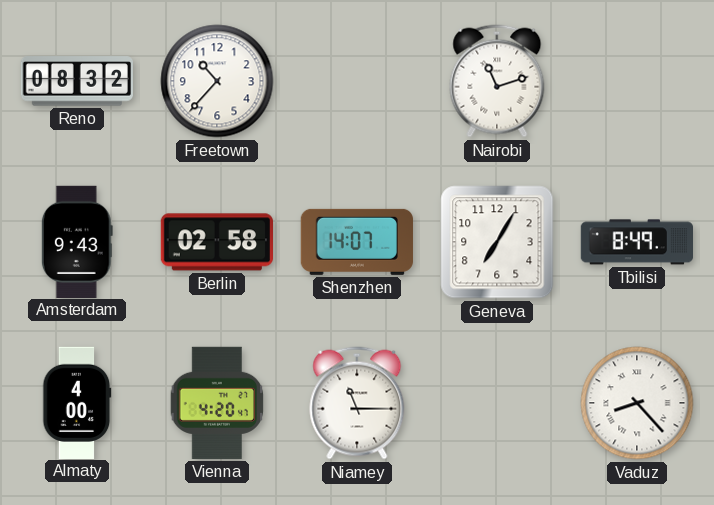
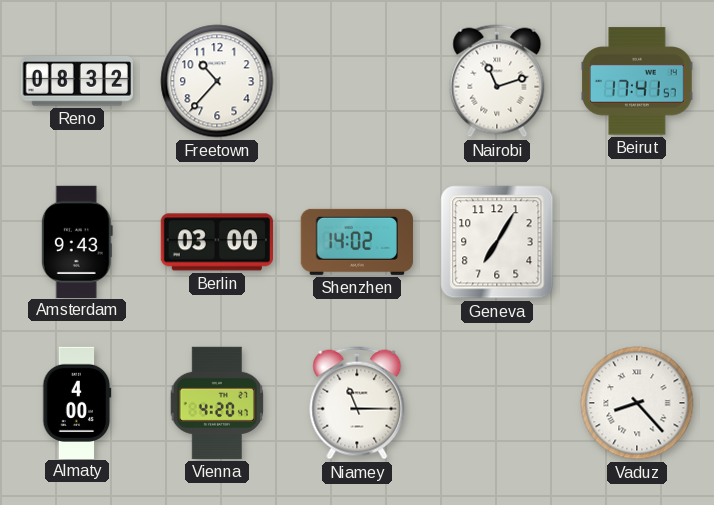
Beirut: none -> 17:41
Berlin: 02:58 -> 03:00
Shenzhen: 14:07 -> 14:02
Tbilisi: 8:49 -> none
